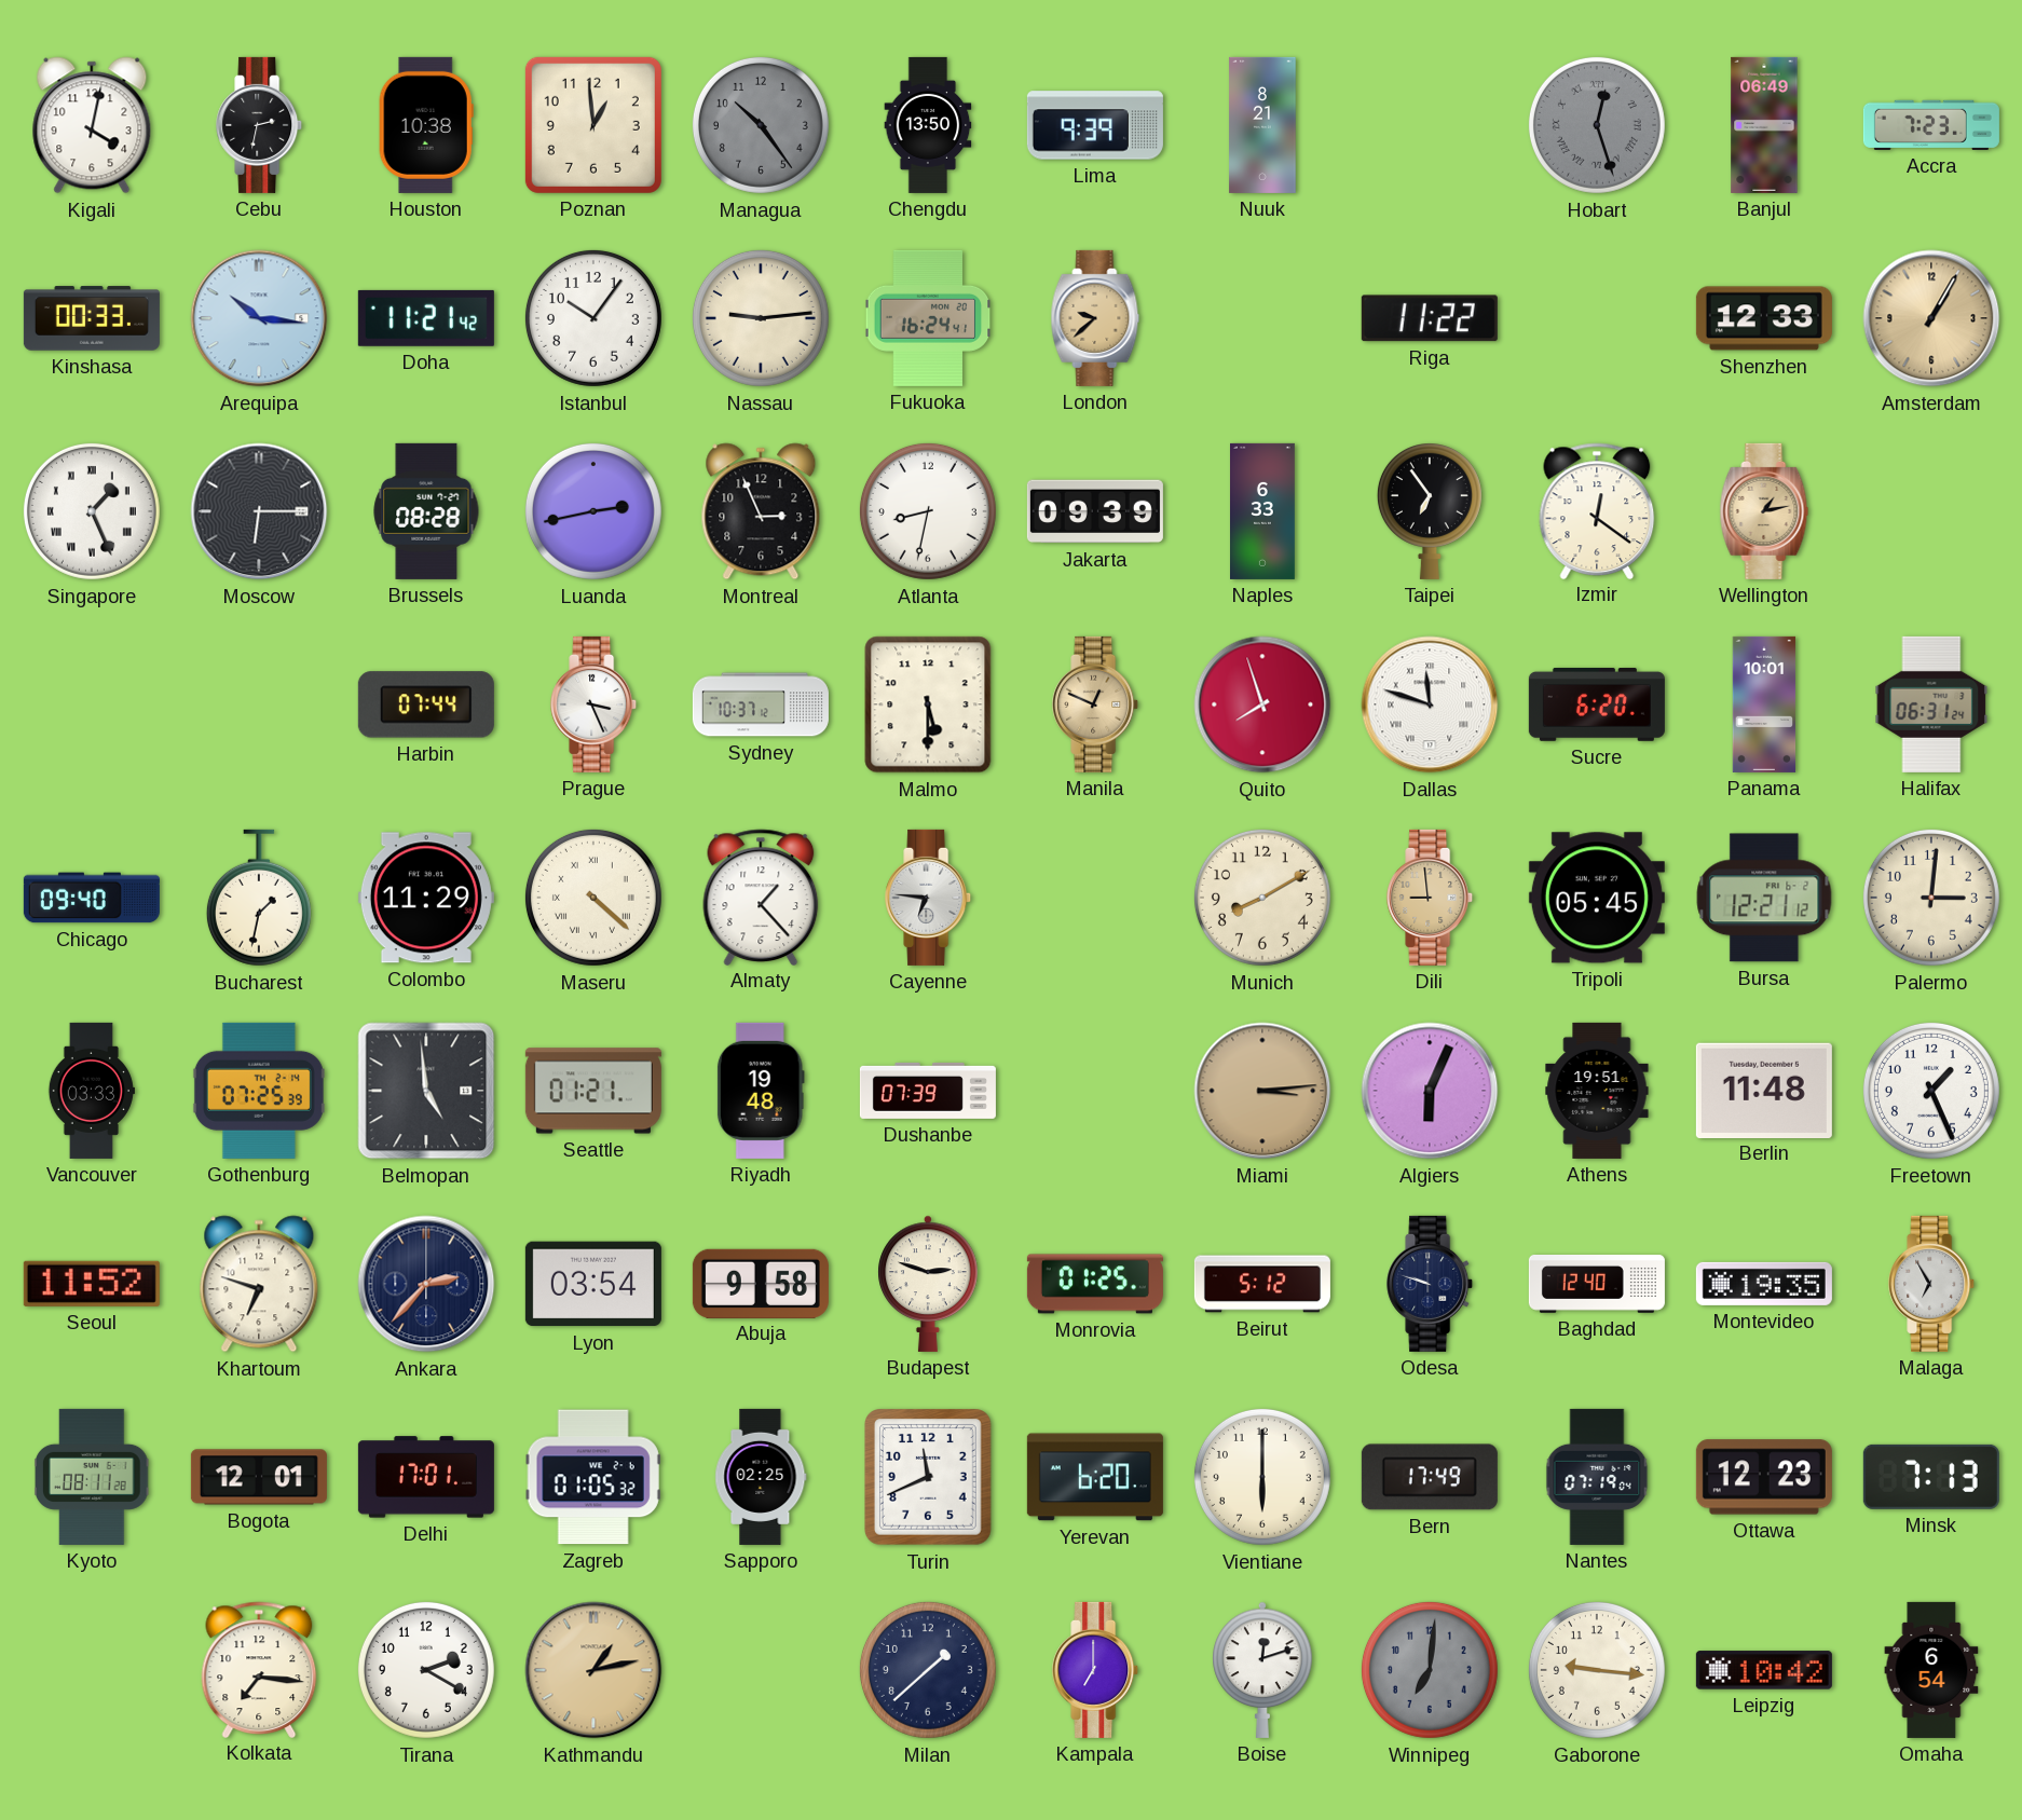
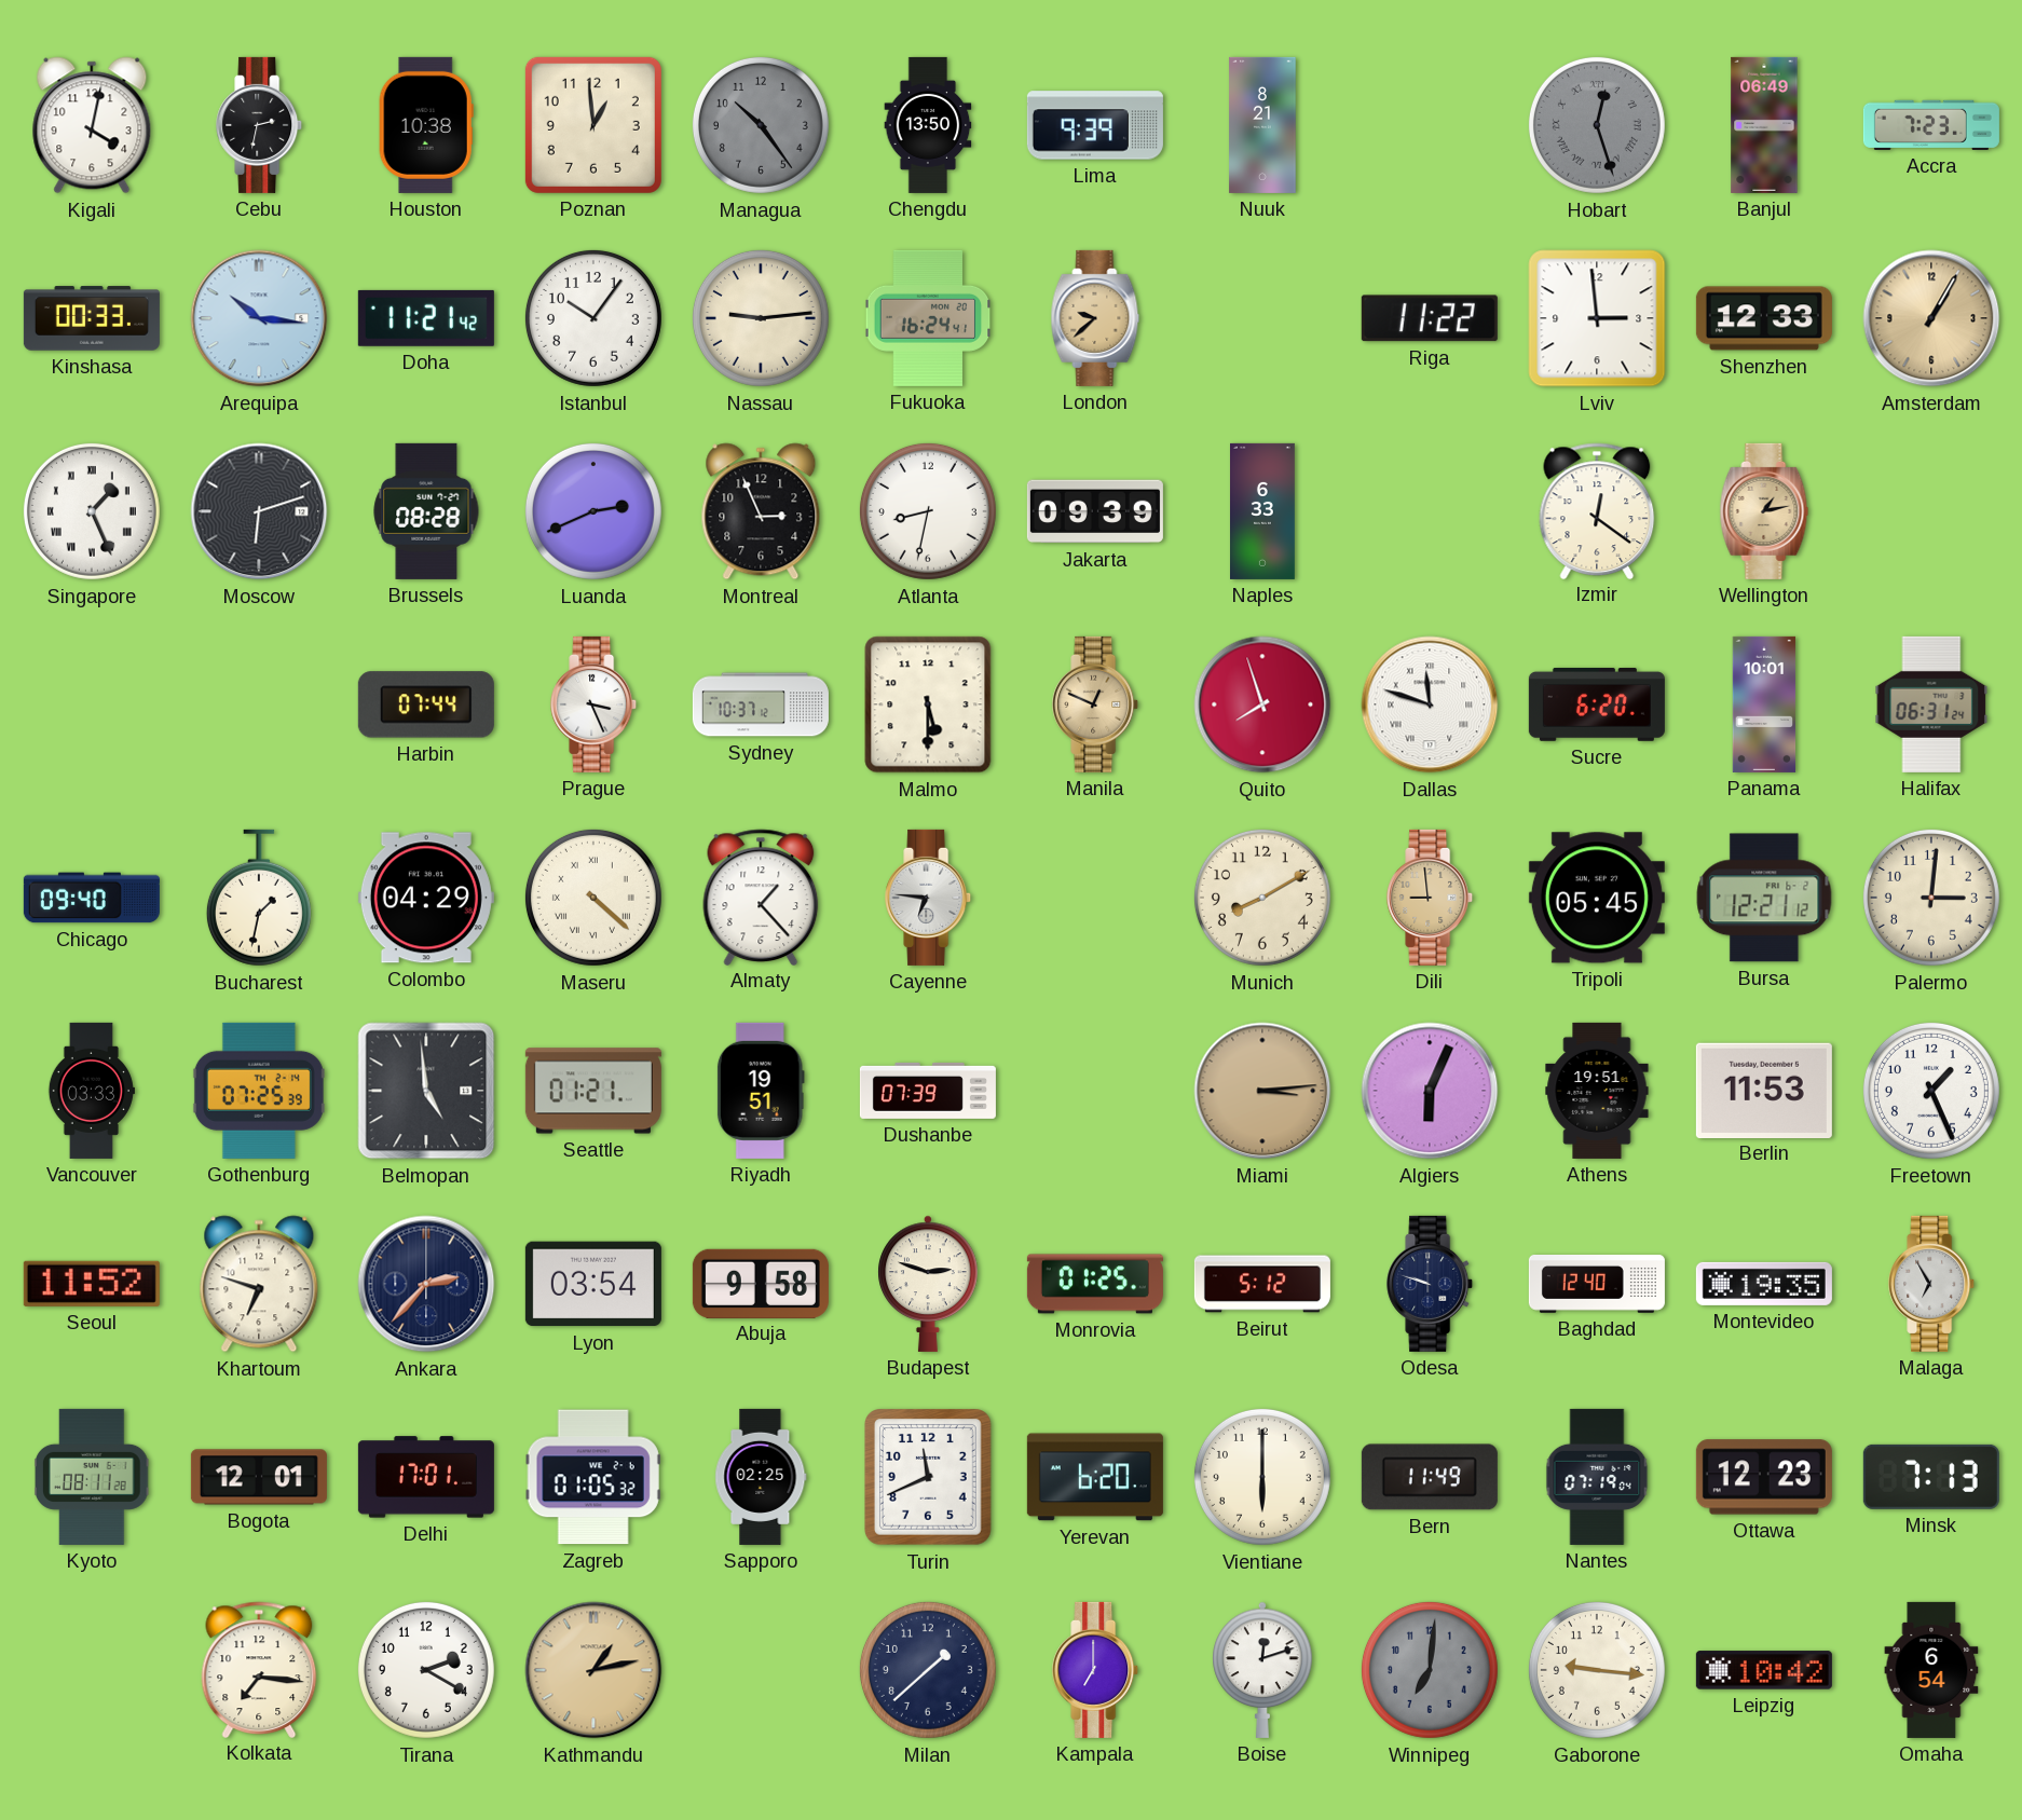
Lviv: none -> 2:59
Moscow: 6:15 -> 6:12
Luanda: 2:43 -> 2:41
Taipei: 6:54 -> none
Colombo: 11:29 -> 04:29
Riyadh: 19:48 -> 19:51
Berlin: 11:48 -> 11:53
Bern: 17:49 -> 11:49
